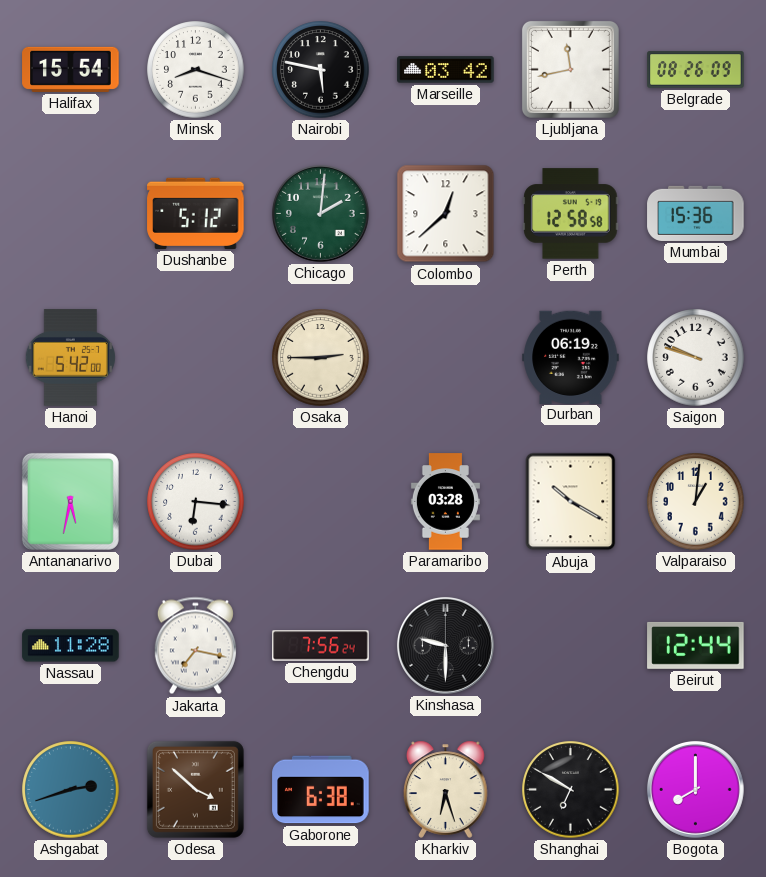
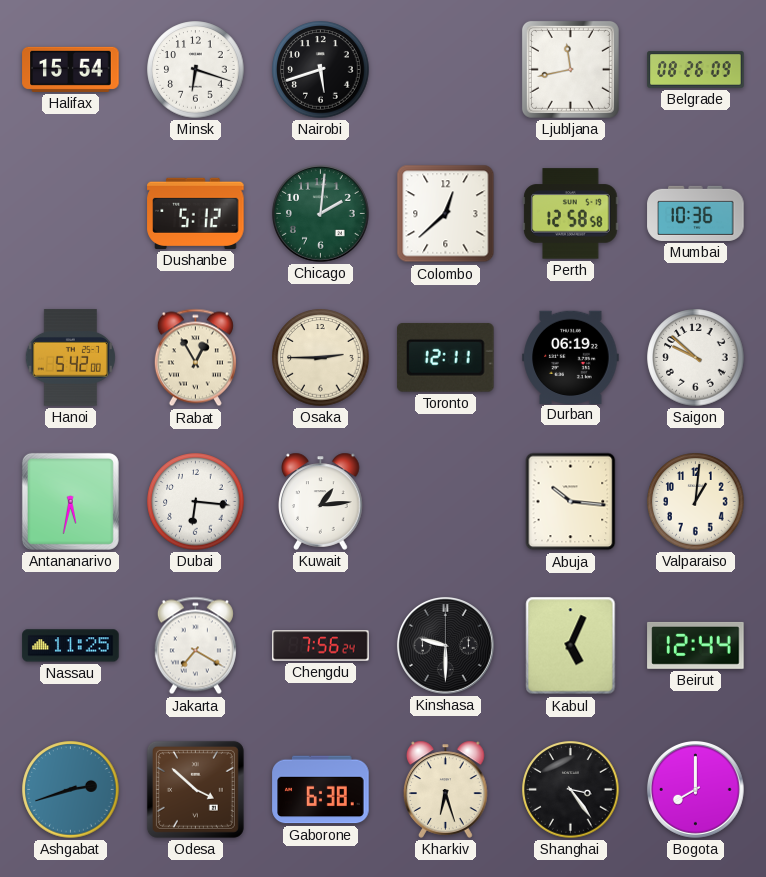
Minsk: 8:18 -> 6:18
Nairobi: 5:47 -> 5:42
Marseille: 03:42 -> none
Mumbai: 15:36 -> 10:36
Rabat: none -> 12:55
Toronto: none -> 12:11
Saigon: 9:48 -> 9:52
Kuwait: none -> 1:14
Paramaribo: 03:28 -> none
Abuja: 10:20 -> 10:16
Nassau: 11:28 -> 11:25
Jakarta: 7:17 -> 7:20
Kabul: none -> 5:04
Shanghai: 6:50 -> 3:24
